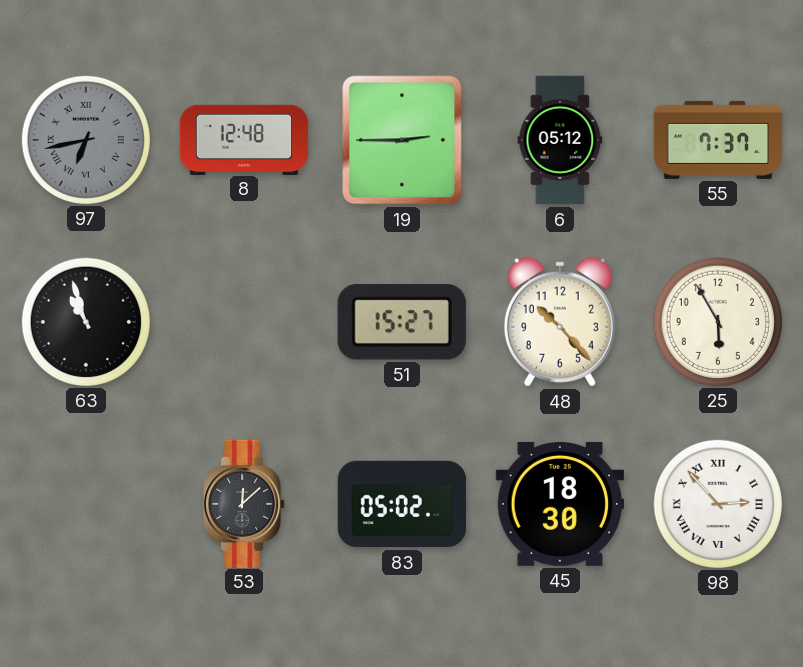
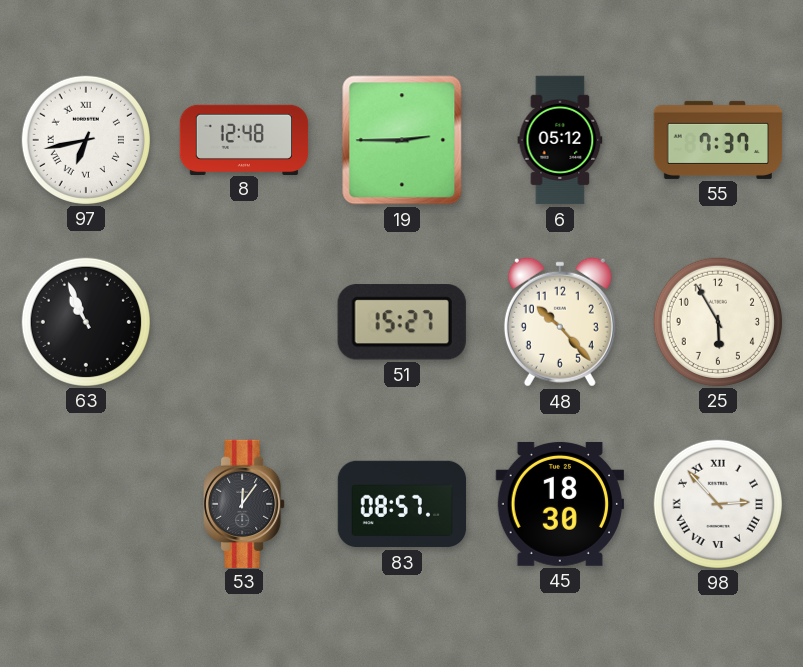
97 dial: grey -> white
63: 10:57 -> 10:56
53: 12:08 -> 12:06
83: 05:02 -> 08:57
